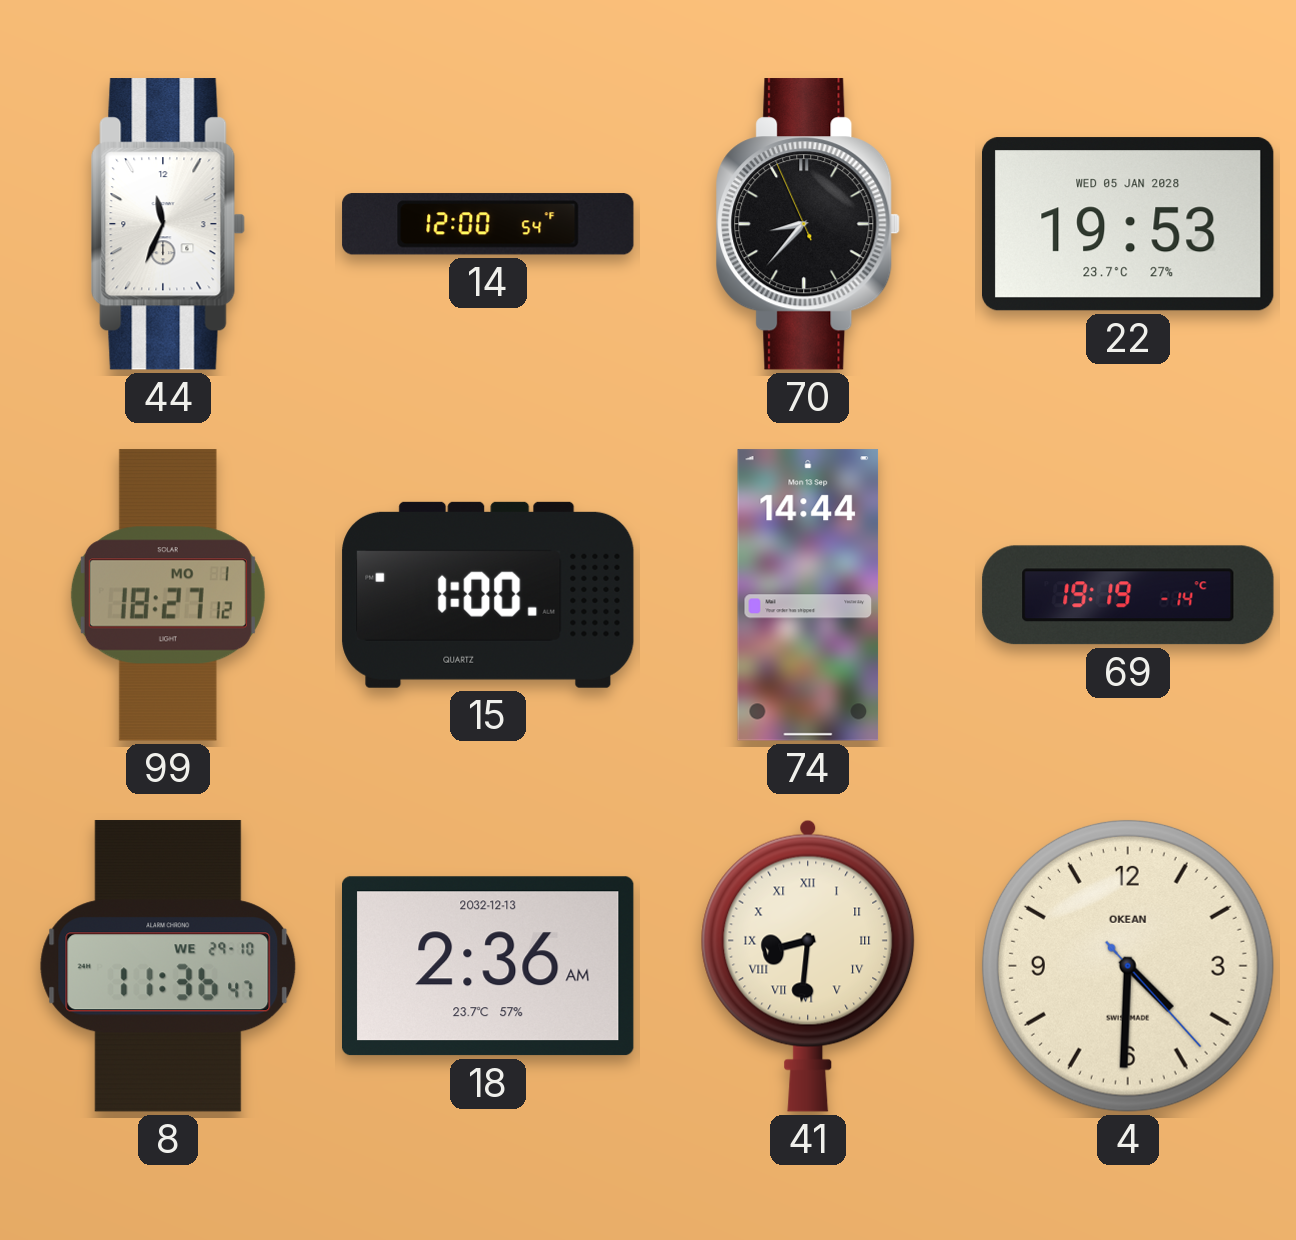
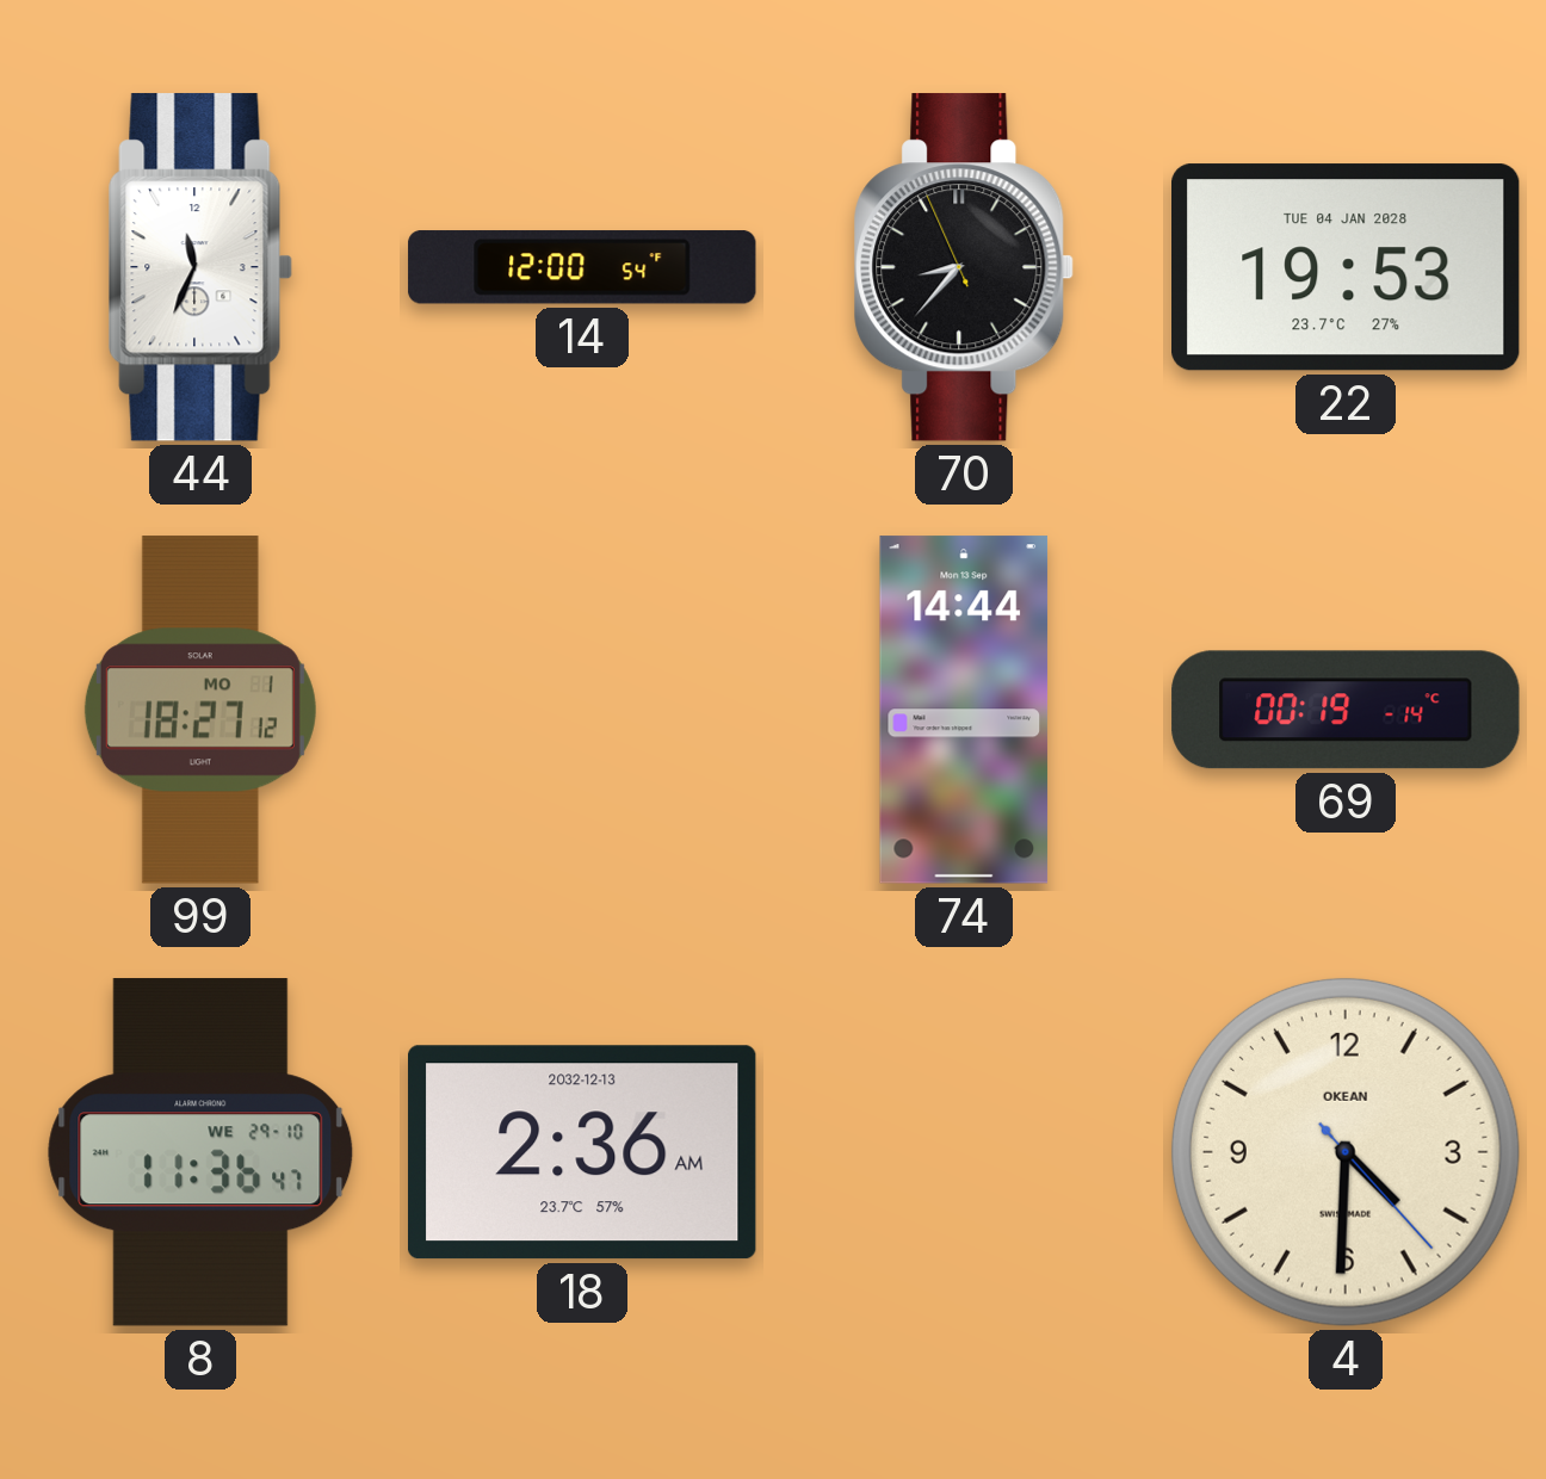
22 date: WED 05 JAN 2028 -> TUE 04 JAN 2028
15: 1:00 -> none
69: 19:19 -> 00:19
41: 8:31 -> none
